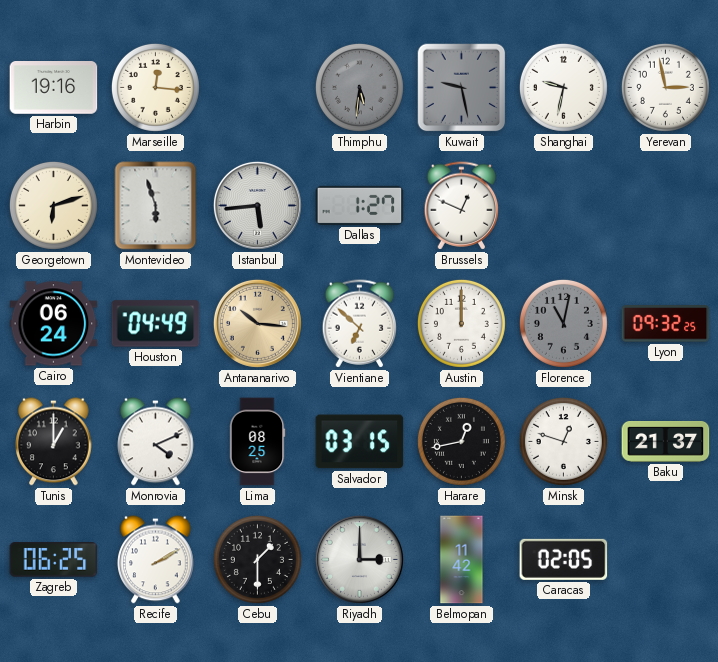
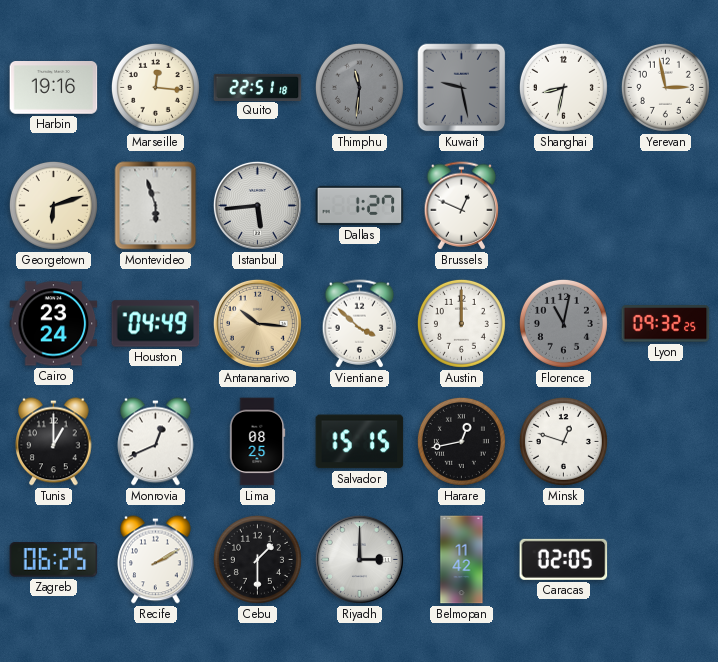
Quito: none -> 22:51
Thimphu: 5:31 -> 11:31
Shanghai: 9:32 -> 8:32
Cairo: 06:24 -> 23:24
Vientiane: 6:52 -> 3:52
Monrovia: 4:11 -> 12:41
Salvador: 03:15 -> 15:15
Baku: 21:37 -> none
